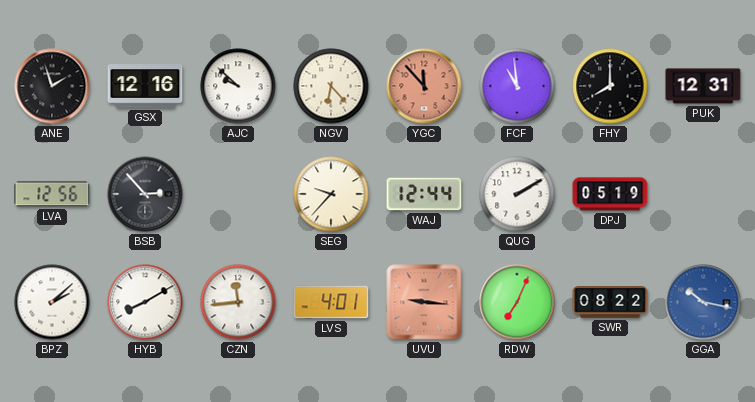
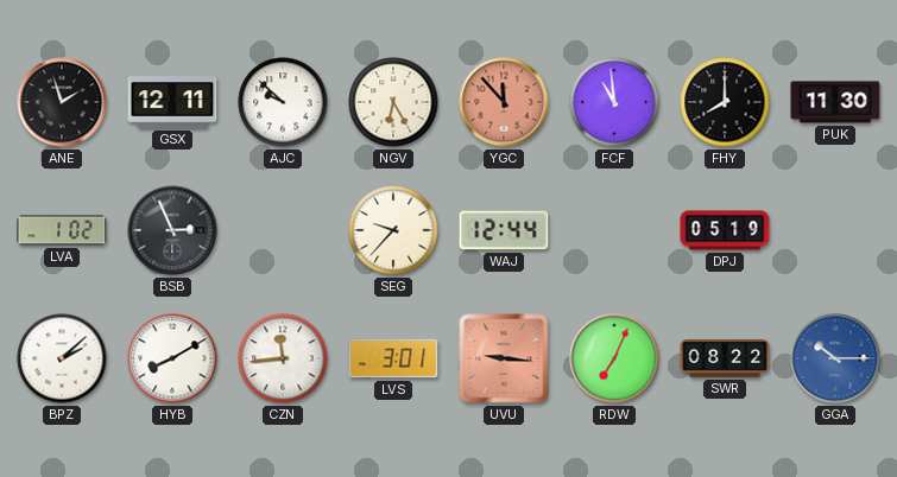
GSX: 12:16 -> 12:11
NGV: 6:23 -> 6:25
PUK: 12:31 -> 11:30
LVA: 12:56 -> 1:02
BSB: 2:53 -> 2:56
QUG: 2:10 -> none
LVS: 4:01 -> 3:01
GGA: 10:17 -> 10:15
